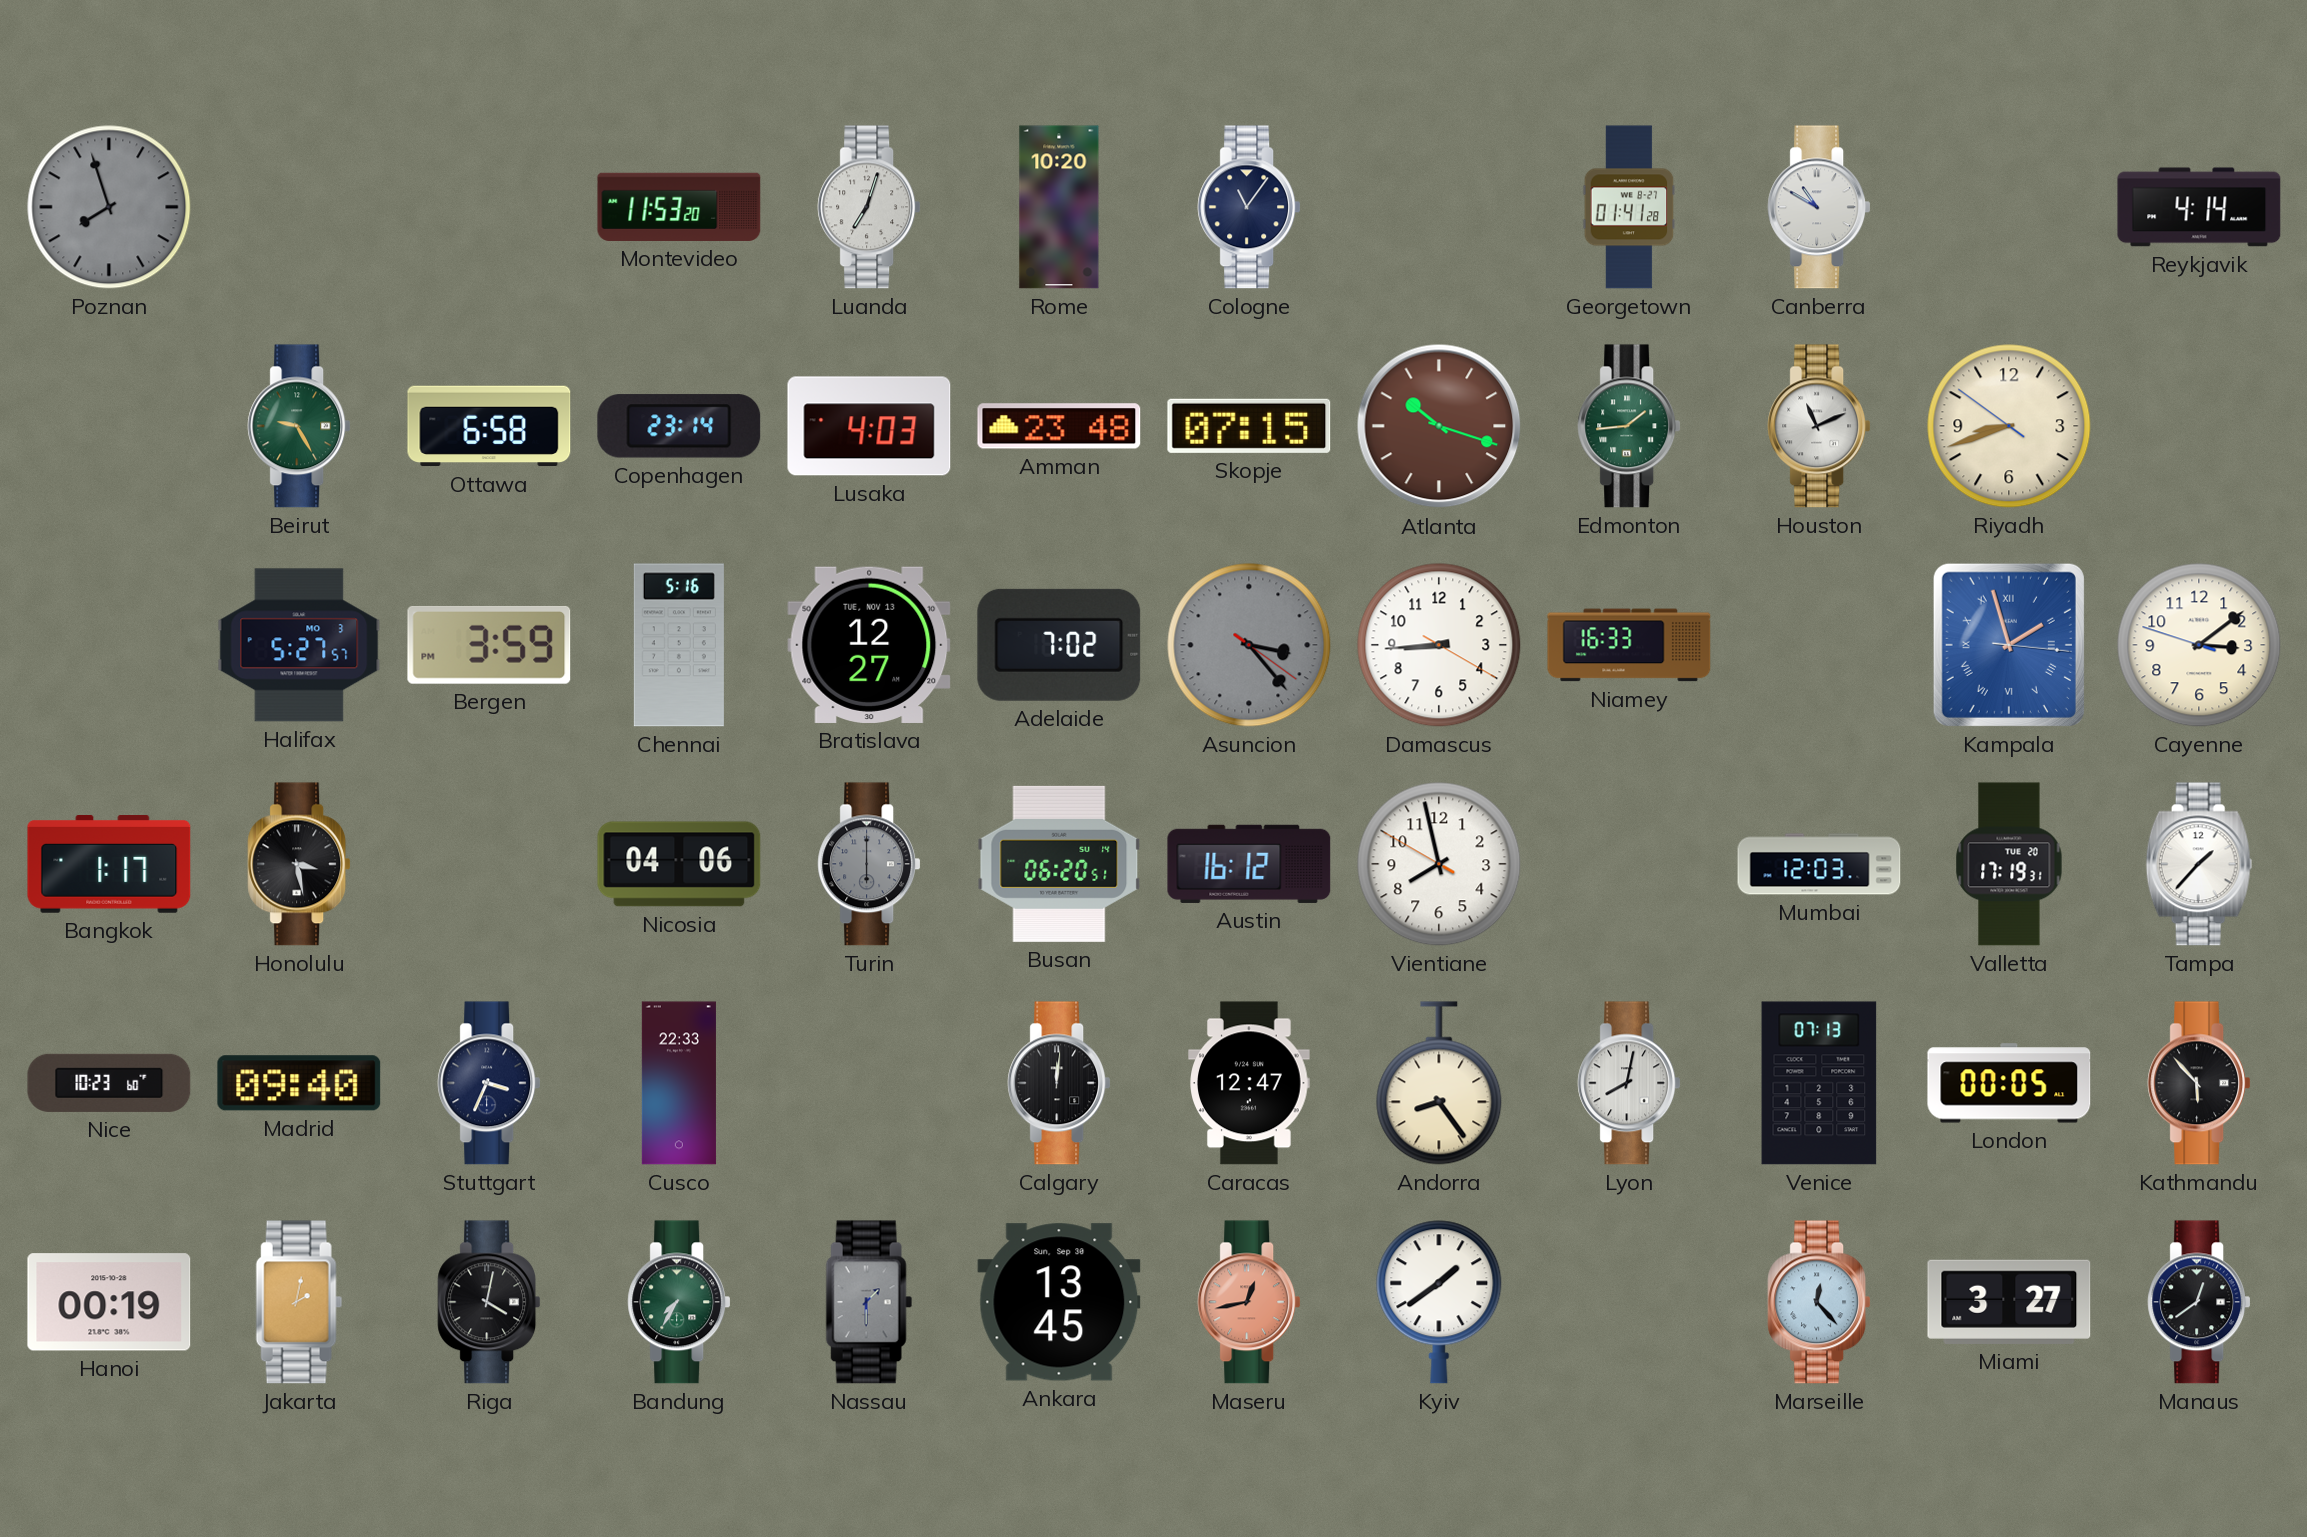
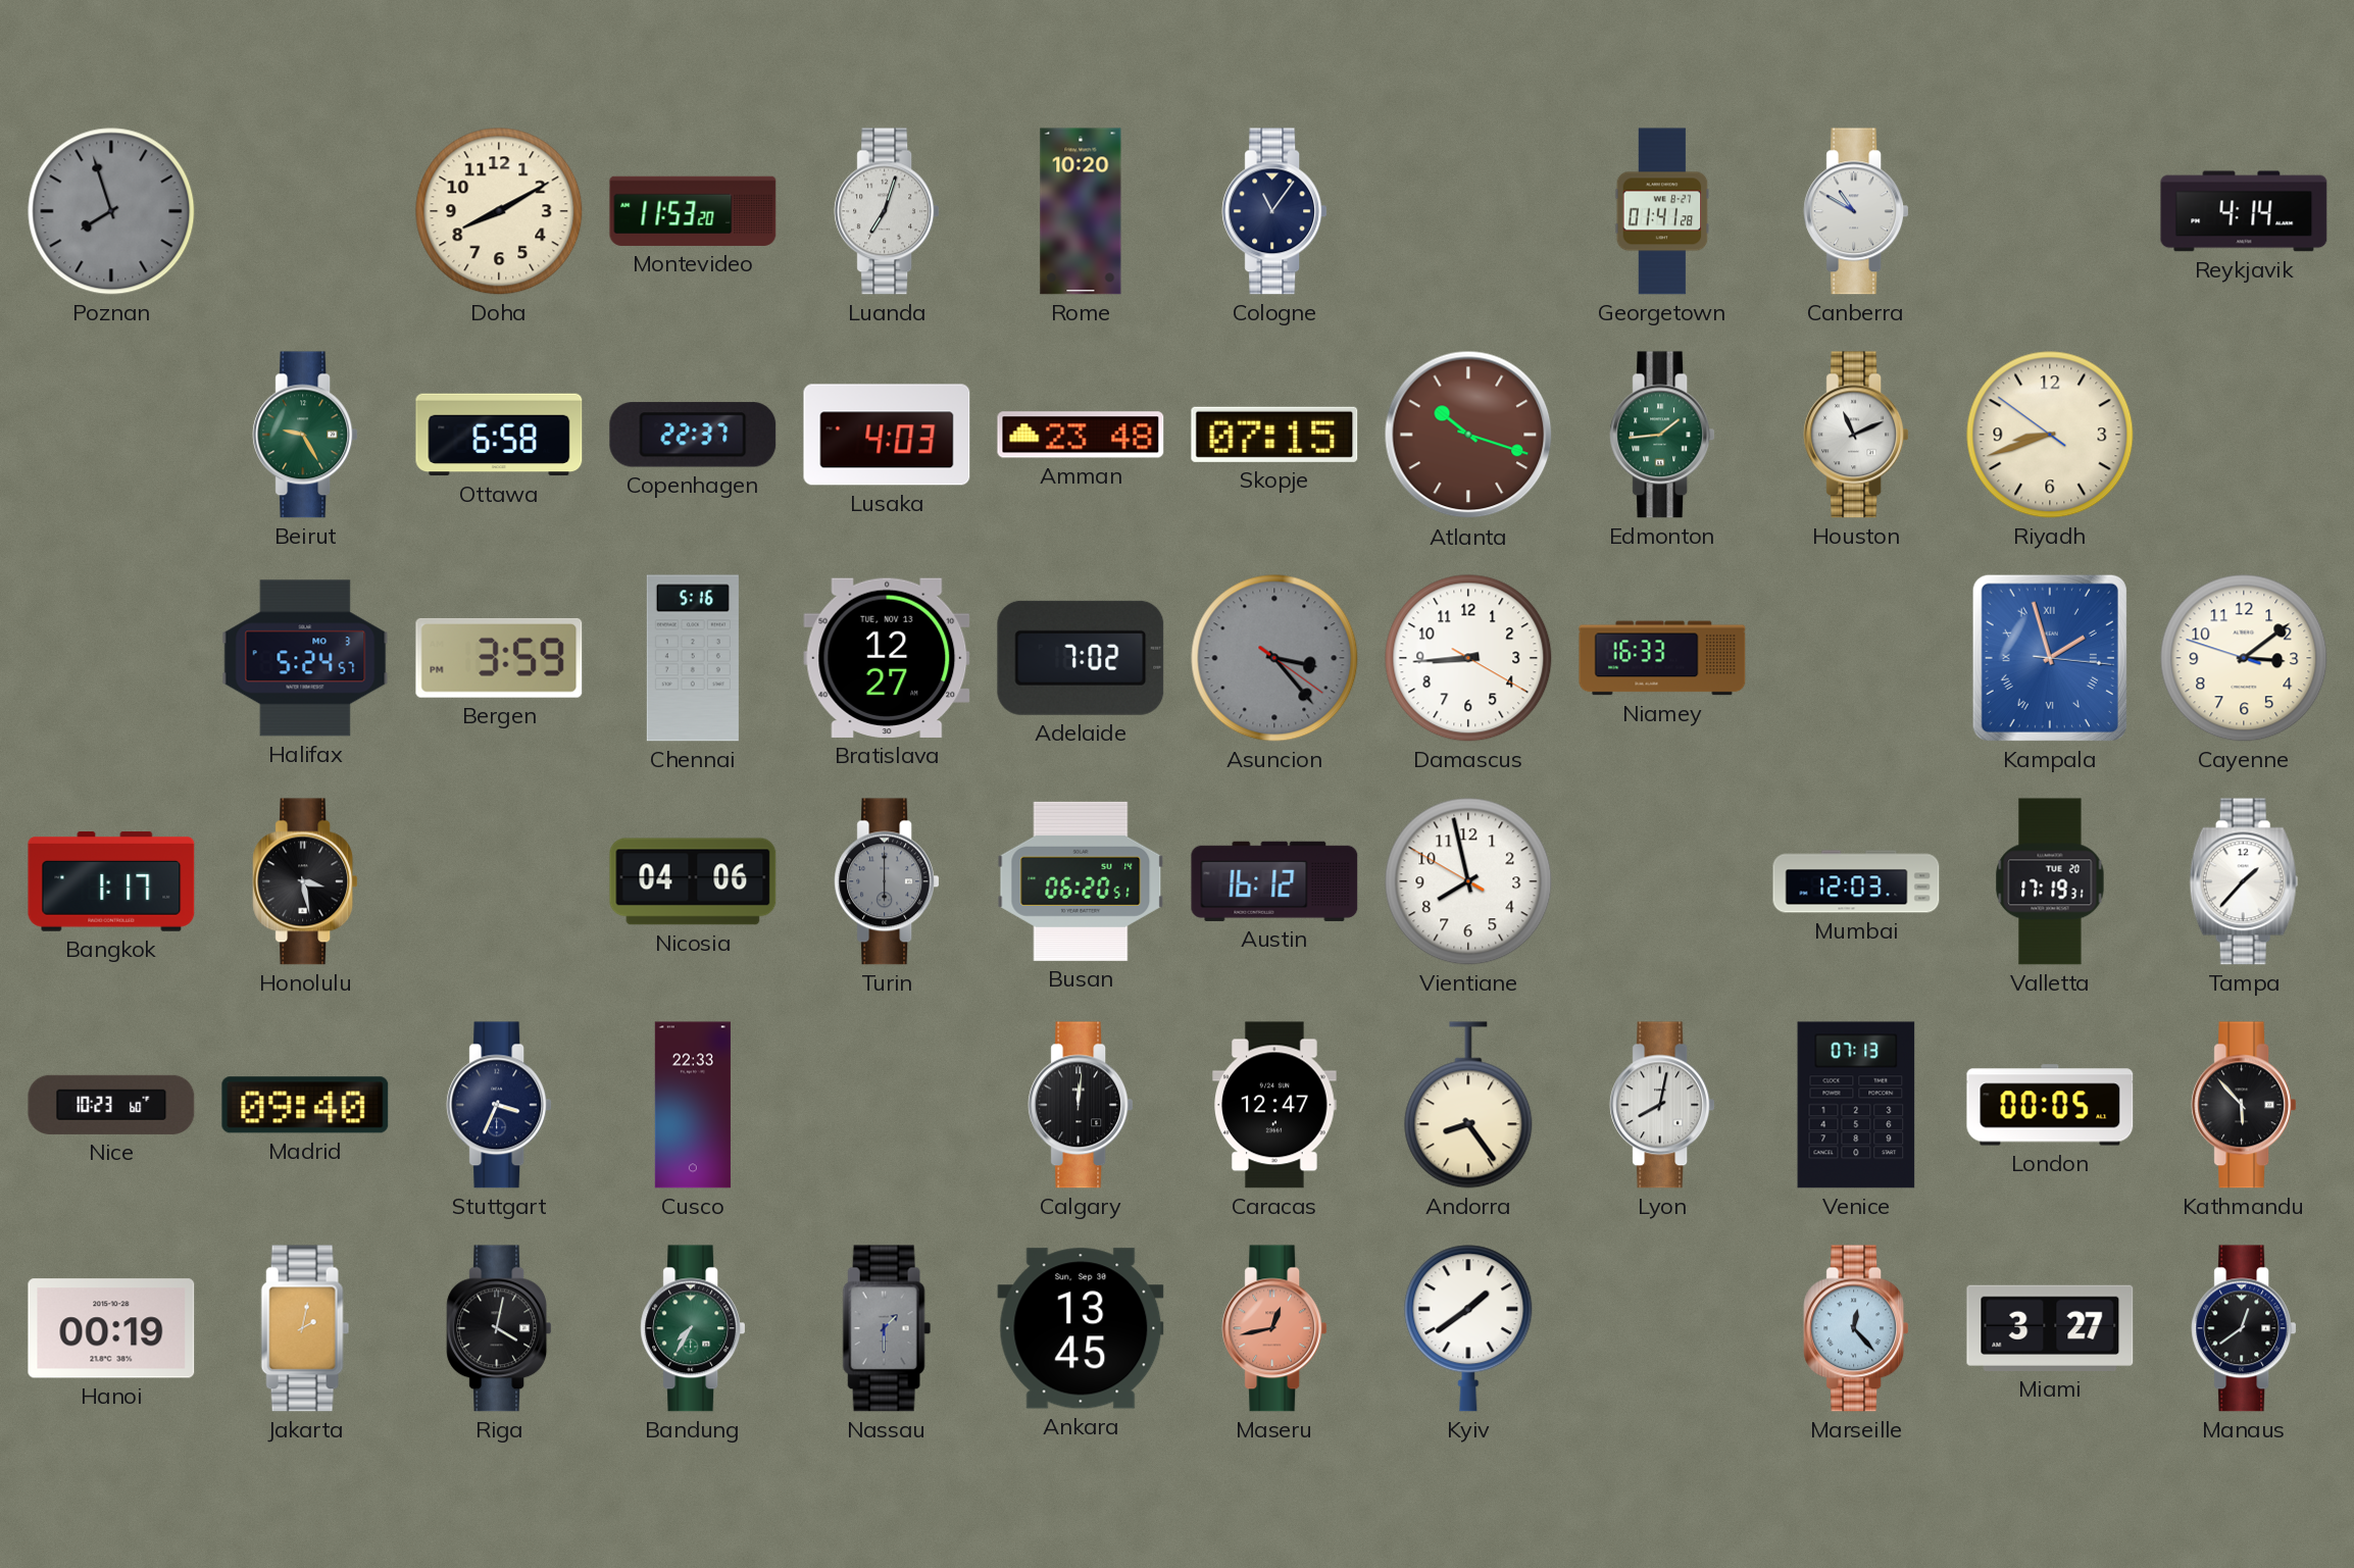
Doha: none -> 8:10
Copenhagen: 23:14 -> 22:37
Halifax: 5:27 -> 5:24
